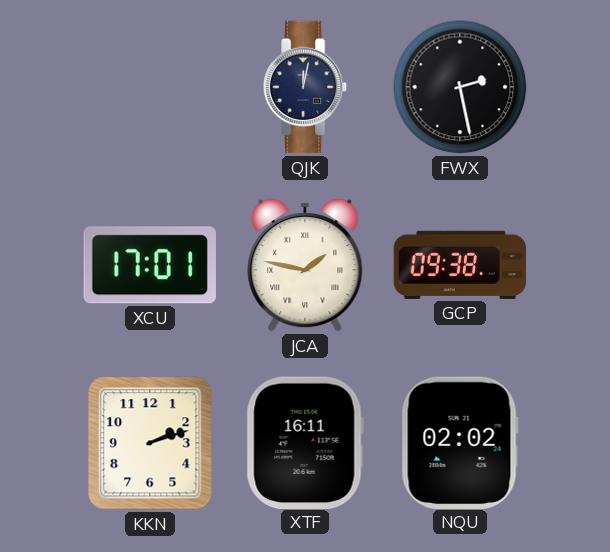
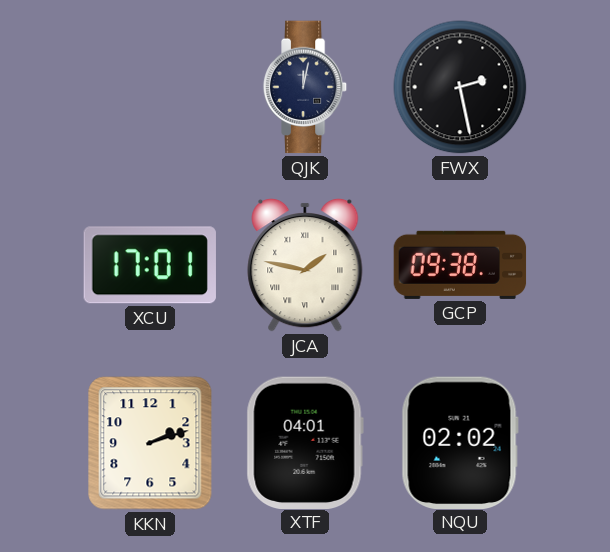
XTF: 16:11 -> 04:01
